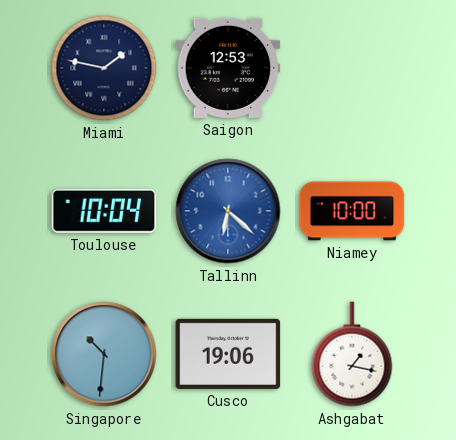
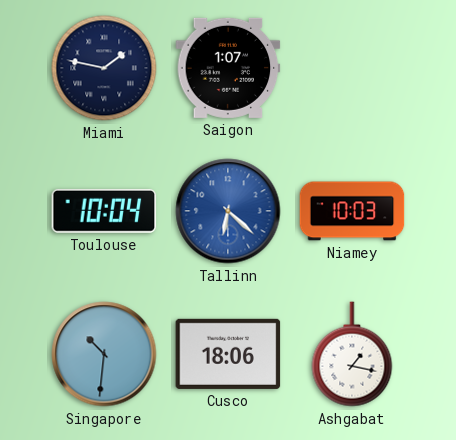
Saigon: 12:53 -> 1:07
Niamey: 10:00 -> 10:03
Cusco: 19:06 -> 18:06
